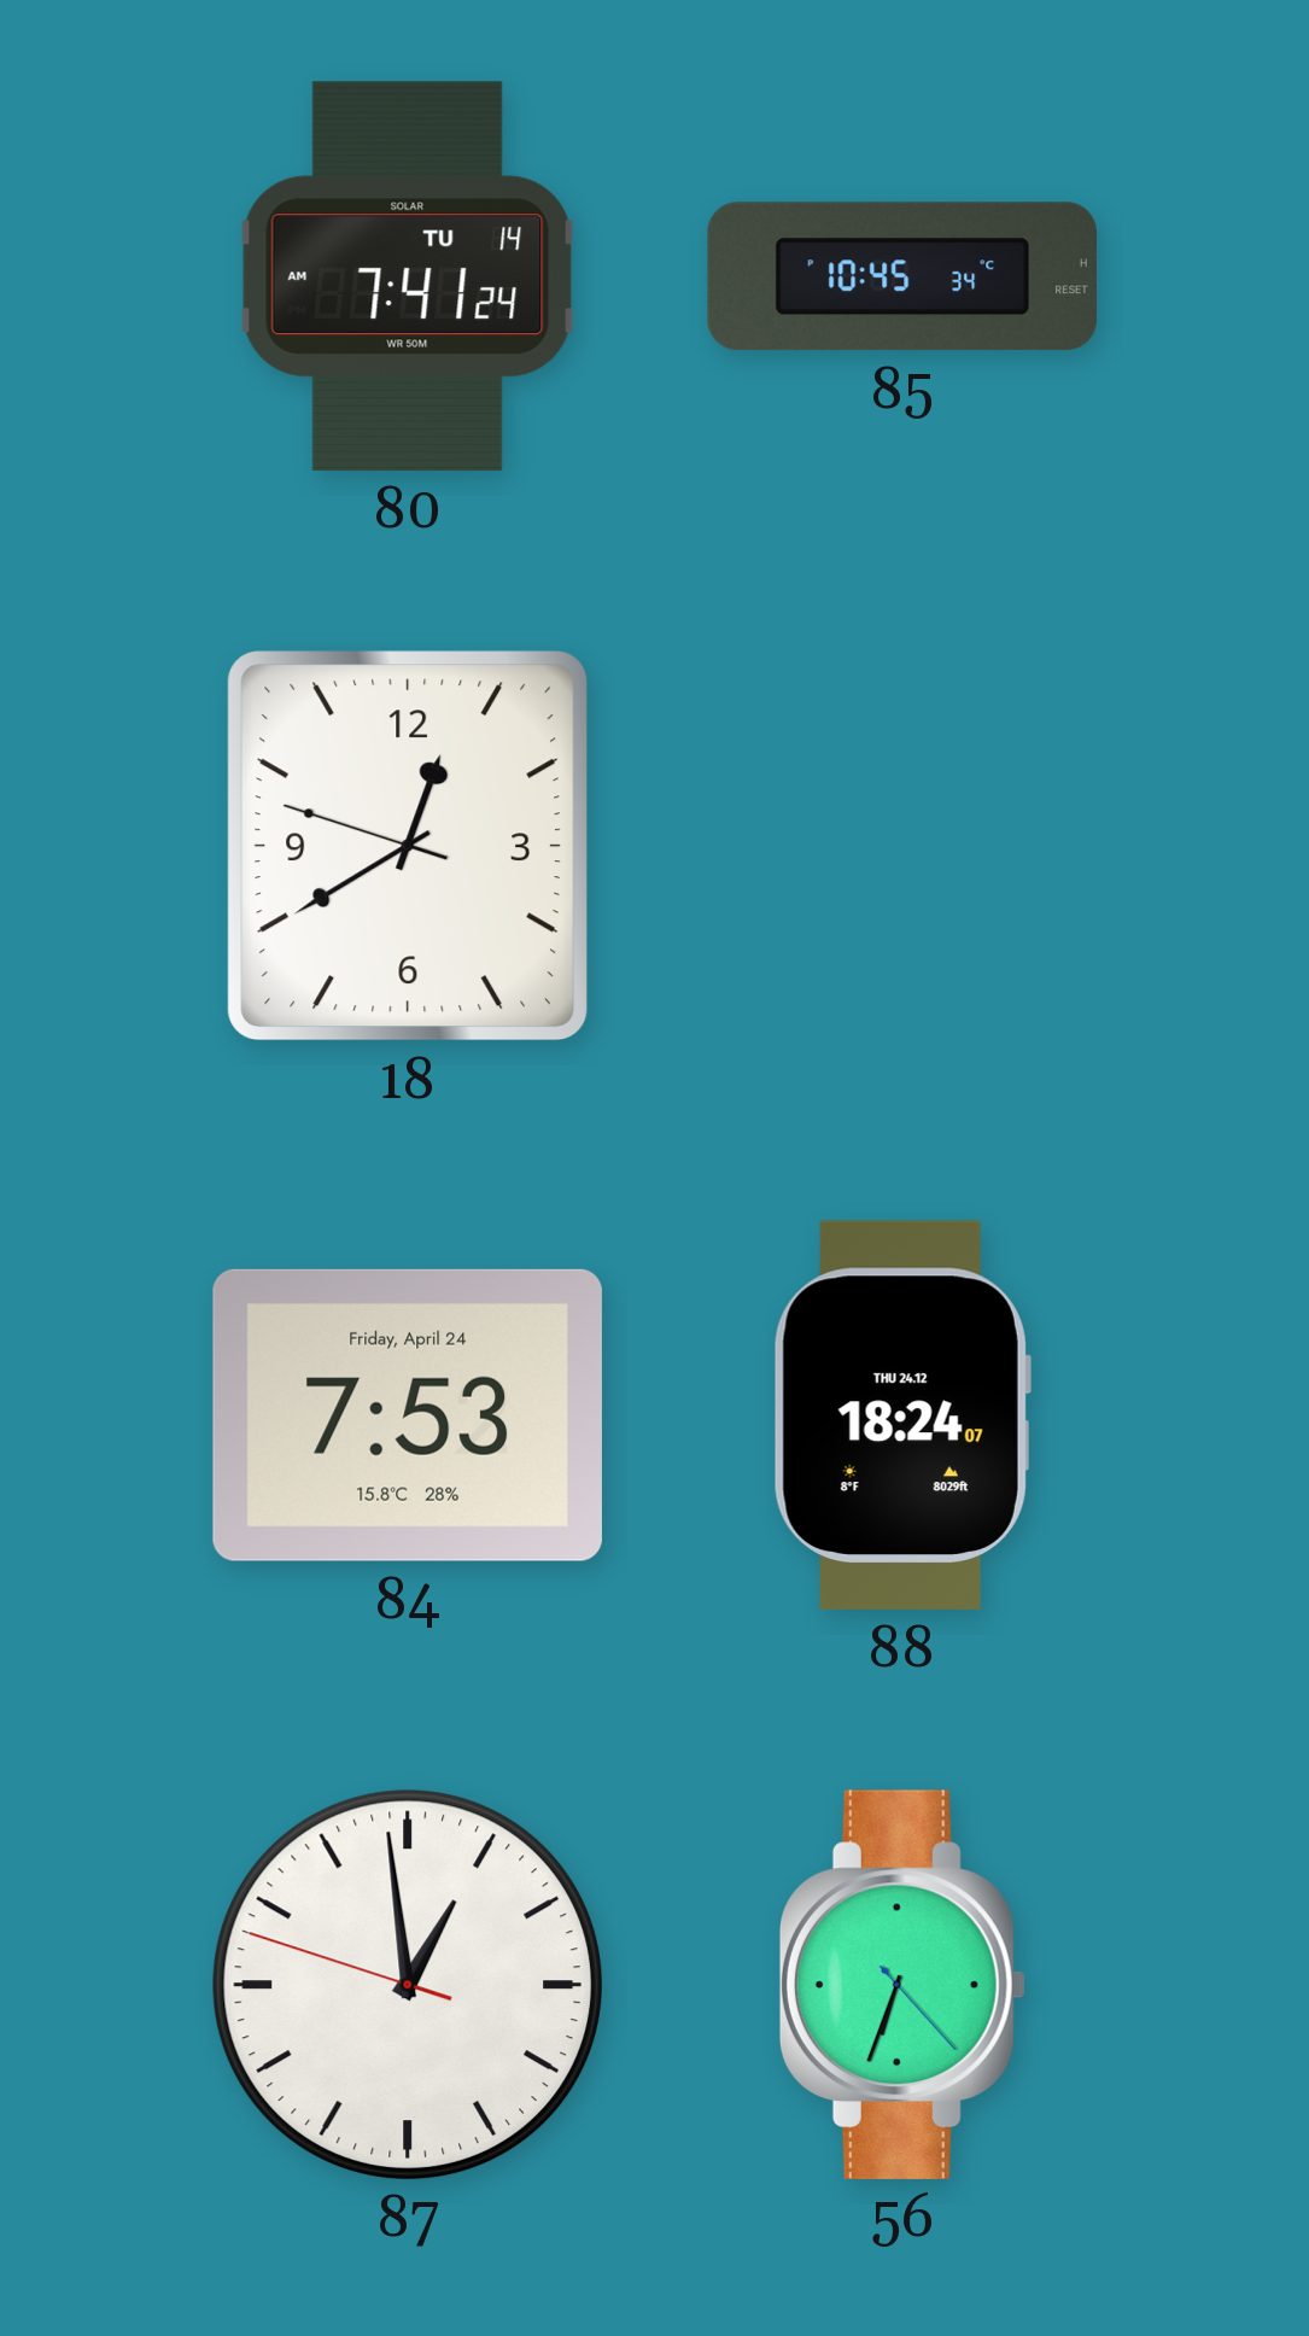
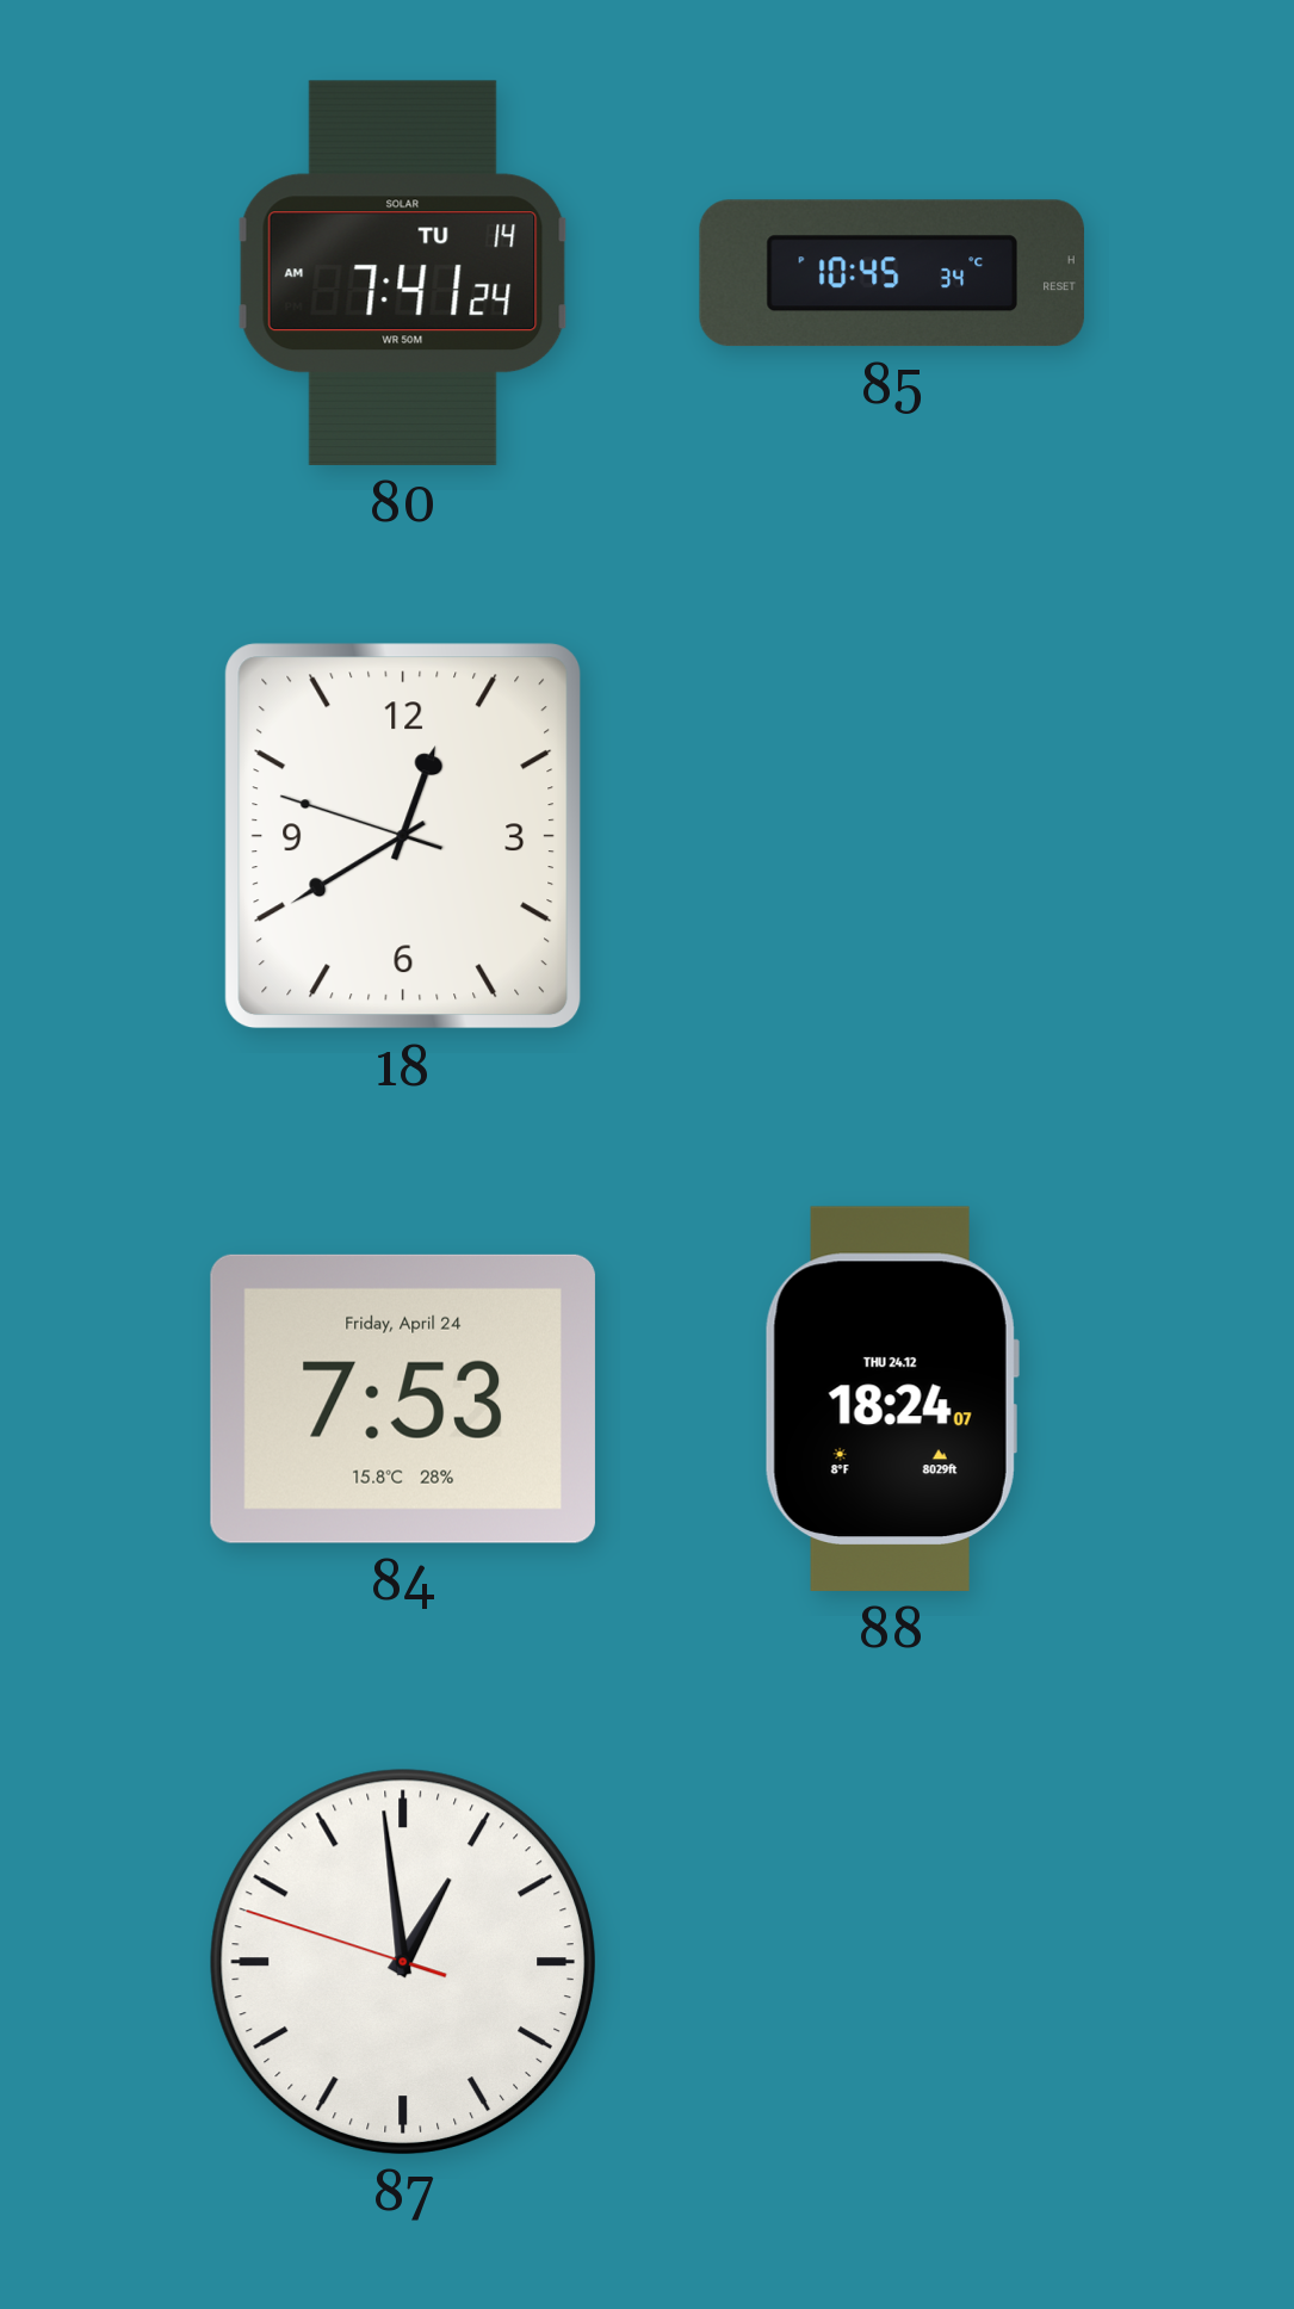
56: 6:33 -> none
